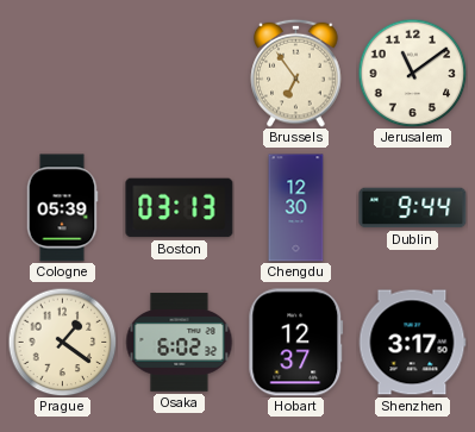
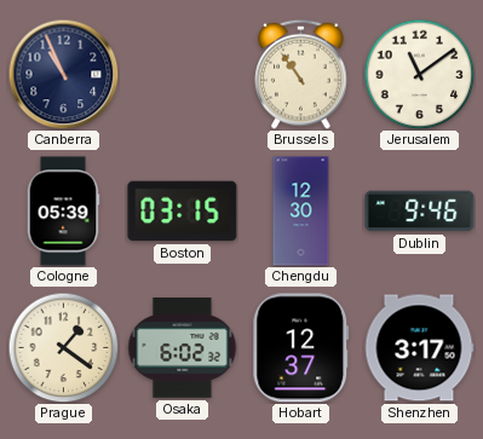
Canberra: none -> 10:56
Brussels: 6:54 -> 10:54
Boston: 03:13 -> 03:15
Dublin: 9:44 -> 9:46
